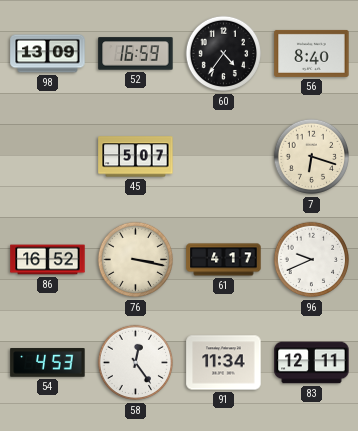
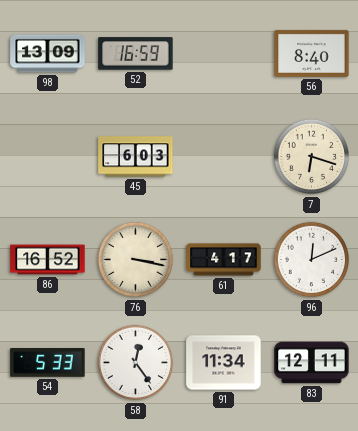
60: 4:36 -> none
45: 5:07 -> 6:03
96: 9:41 -> 12:11
54: 4:53 -> 5:33
